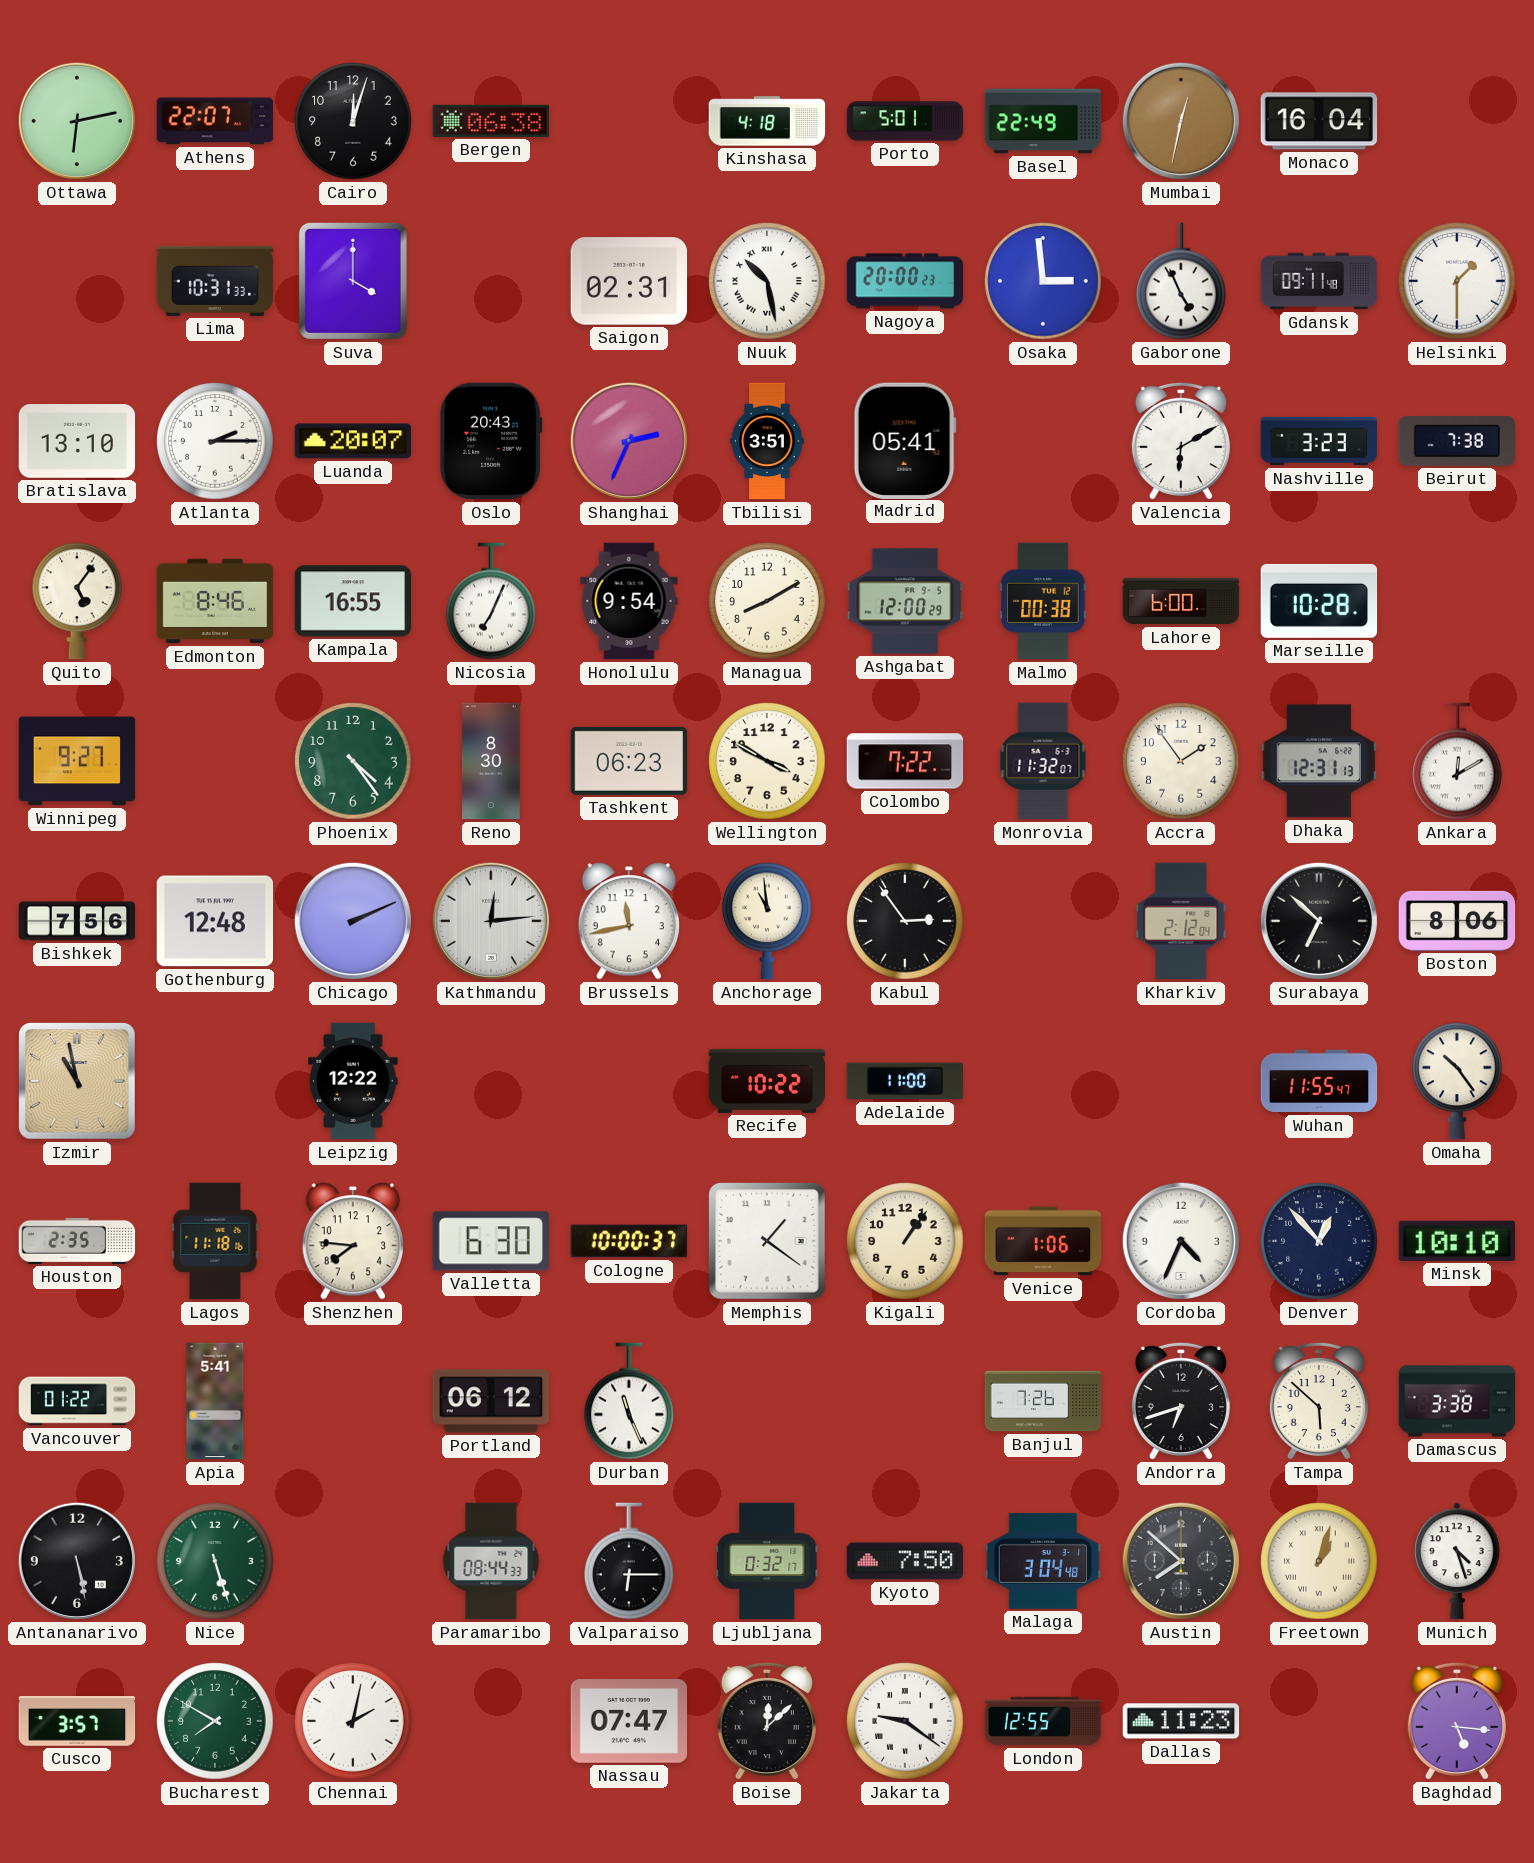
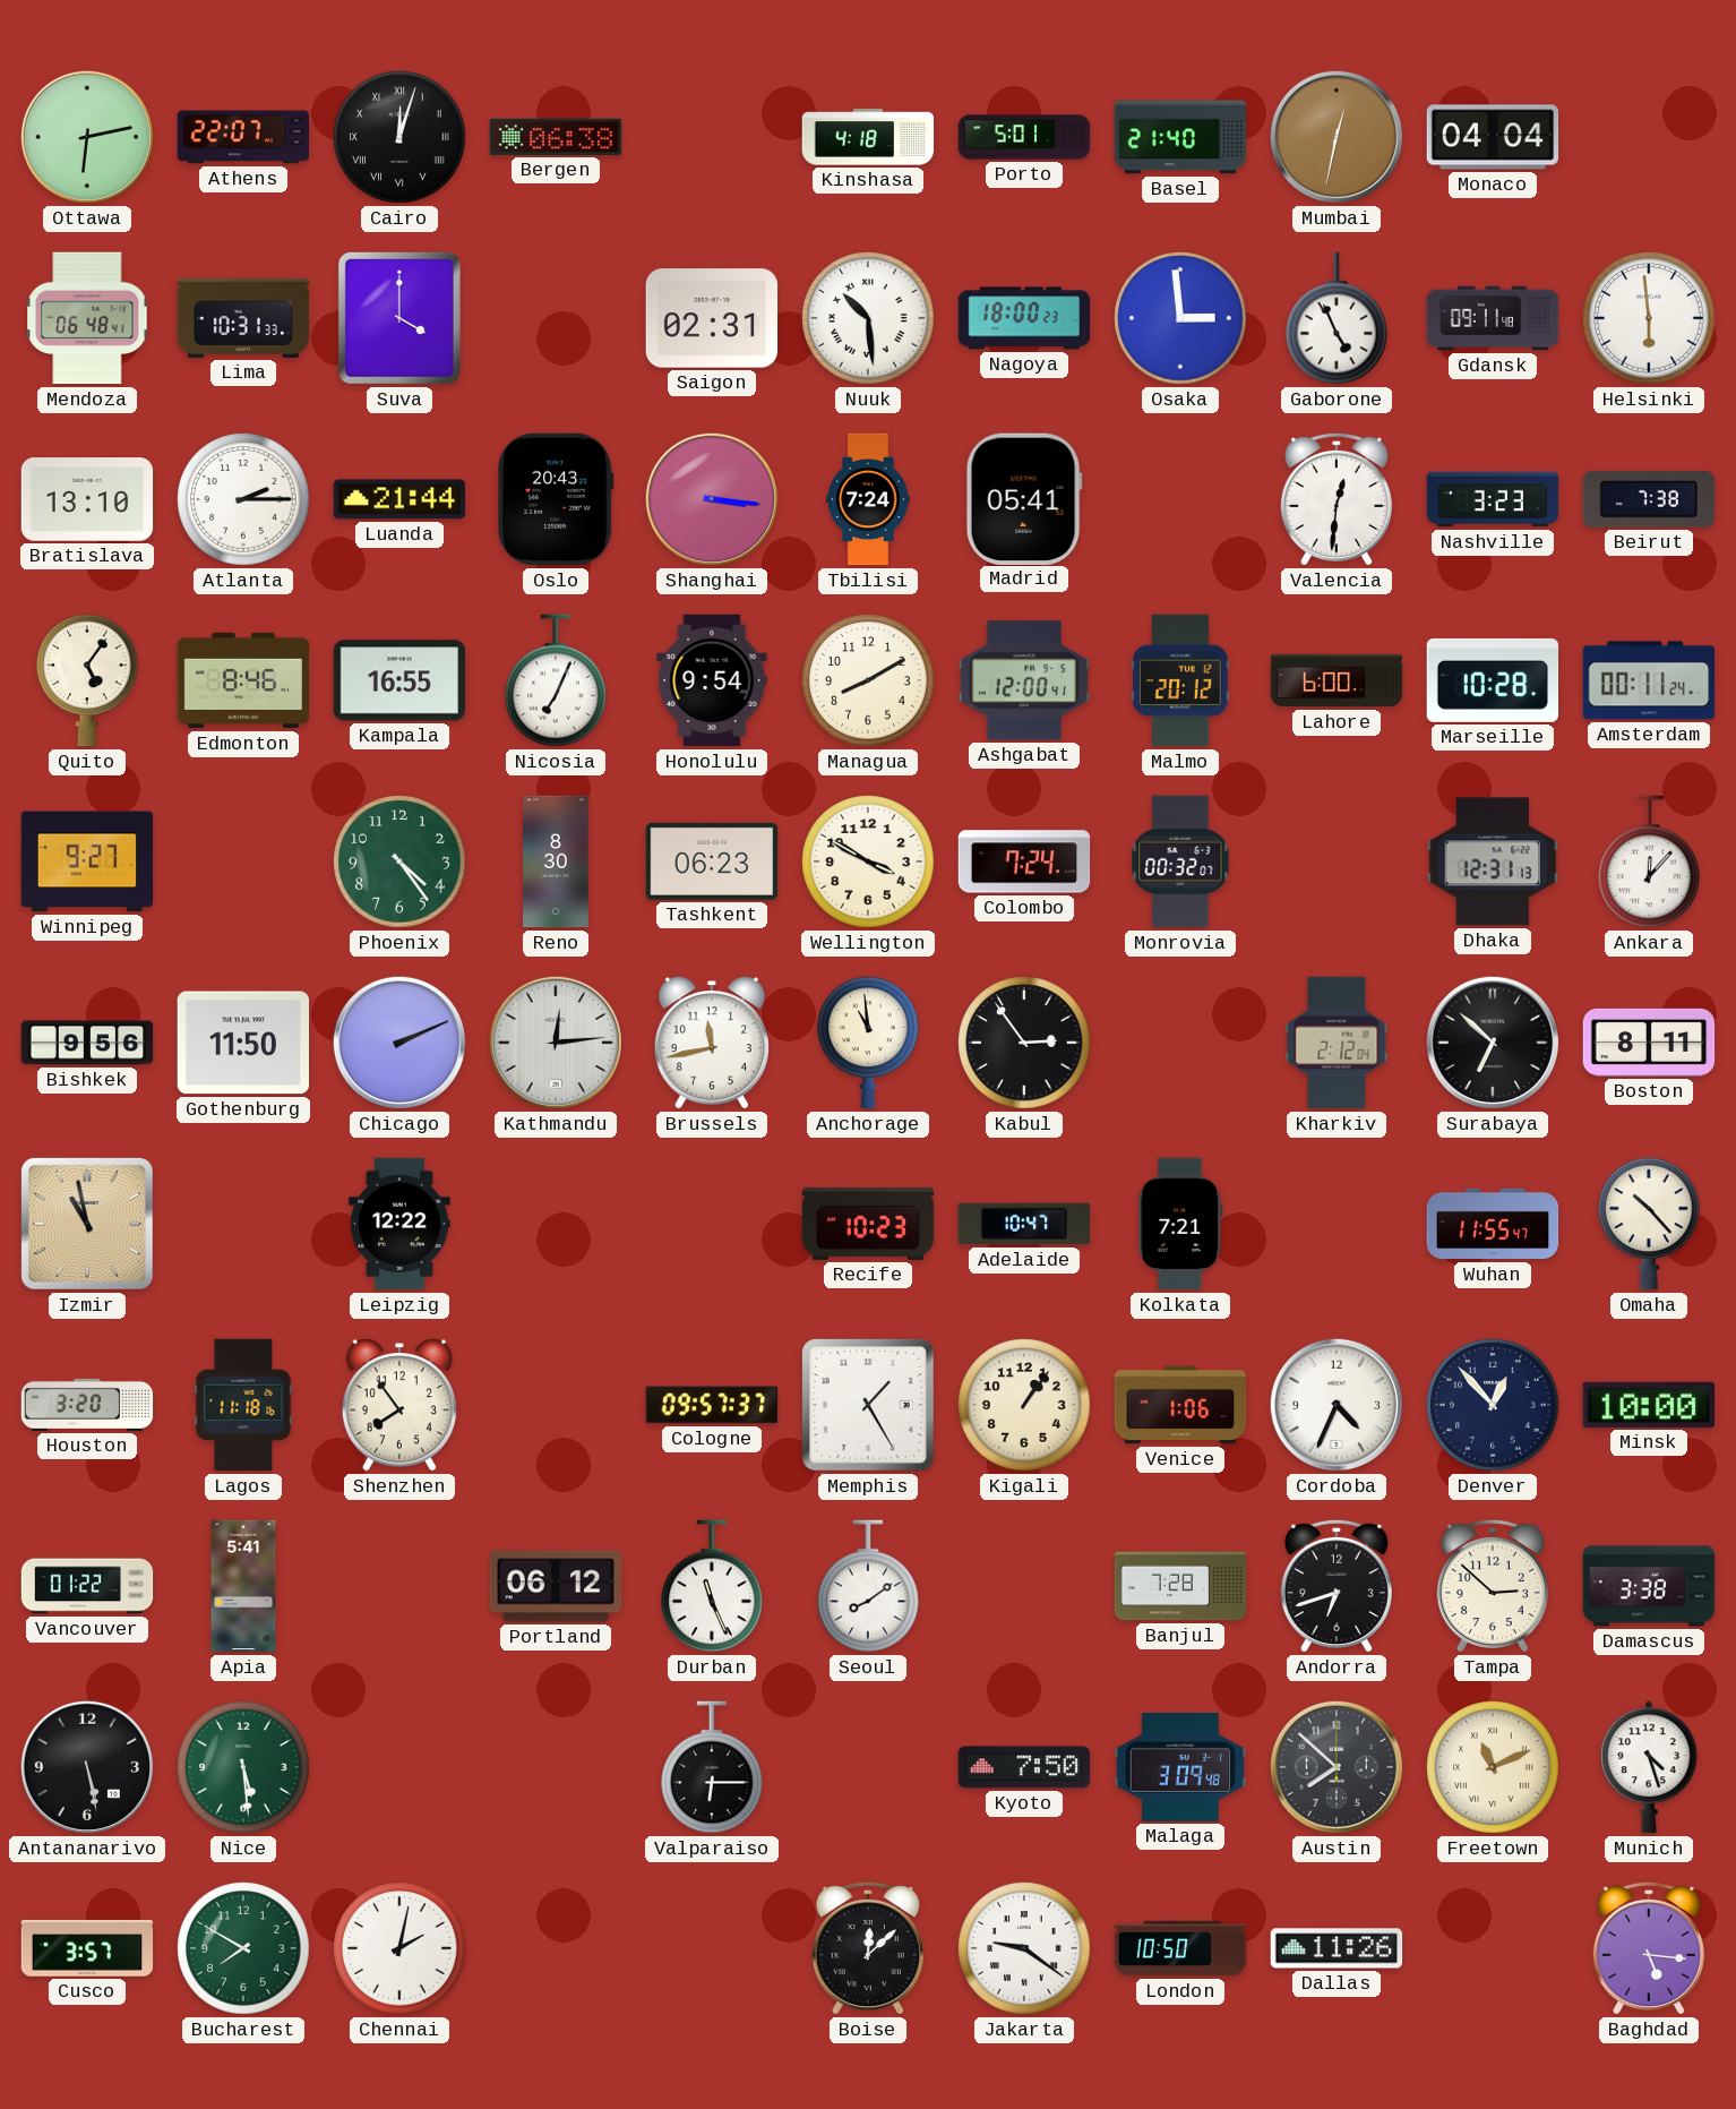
Cairo numerals: Arabic -> Roman
Basel: 22:49 -> 21:40
Monaco: 16:04 -> 04:04
Mendoza: none -> 06:48
Nuuk: 10:28 -> 10:29
Nagoya: 20:00 -> 18:00
Helsinki: 1:30 -> 5:59
Luanda: 20:07 -> 21:44
Shanghai: 2:34 -> 3:16
Tbilisi: 3:51 -> 7:24
Valencia: 6:10 -> 12:31
Ashgabat: 12:00:29 -> 12:00:41
Malmo: 00:38 -> 20:12
Amsterdam: none -> 00:11
Colombo: 7:22 -> 7:24
Monrovia: 11:32 -> 00:32
Accra: 1:54 -> none
Ankara: 12:10 -> 12:07
Bishkek: 7:56 -> 9:56
Gothenburg: 12:48 -> 11:50
Boston: 8:06 -> 8:11
Recife: 10:22 -> 10:23
Adelaide: 11:00 -> 10:47
Kolkata: none -> 7:21
Omaha: 10:24 -> 10:23
Houston: 2:35 -> 3:20
Shenzhen: 7:46 -> 7:54
Valletta: 6:30 -> none
Cologne: 10:00 -> 09:57
Memphis: 1:21 -> 1:25
Minsk: 10:10 -> 10:00
Seoul: none -> 8:09
Banjul: 7:26 -> 7:28
Tampa: 5:52 -> 2:52
Nice: 5:27 -> 5:29
Paramaribo: 08:44 -> none
Ljubljana: 0:32 -> none
Malaga: 3:04 -> 3:09
Freetown: 1:03 -> 11:11
Nassau: 07:47 -> none
London: 12:55 -> 10:50
Dallas: 11:23 -> 11:26
